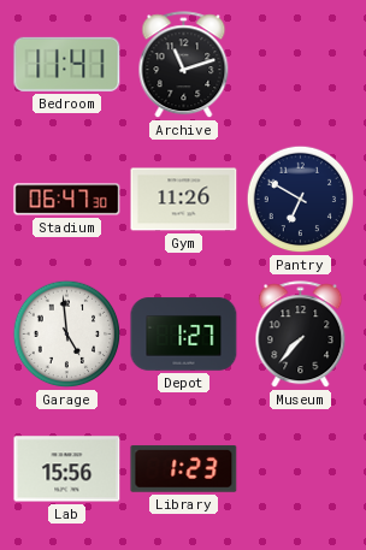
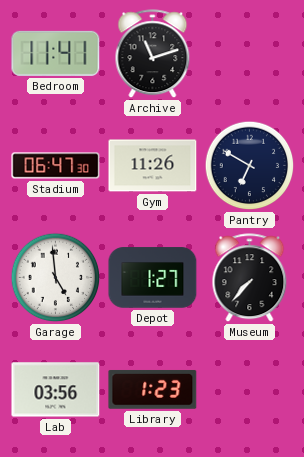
Lab: 15:56 -> 03:56
